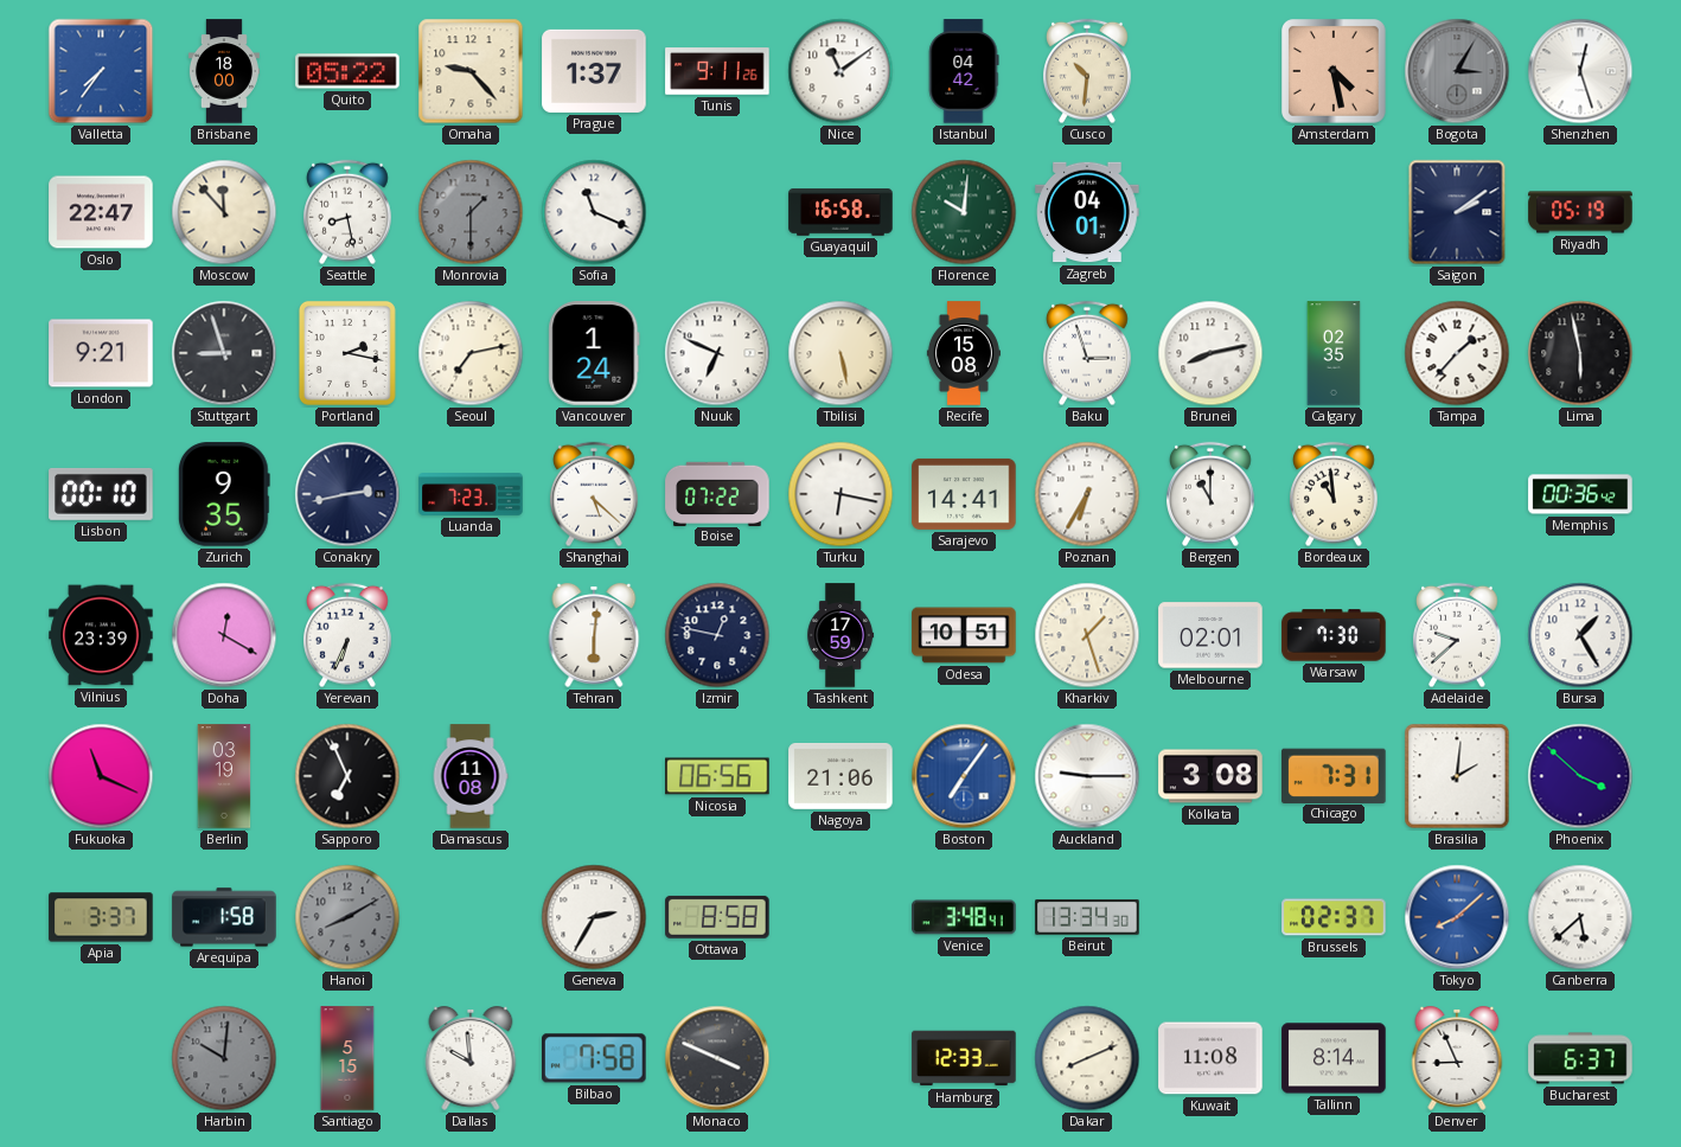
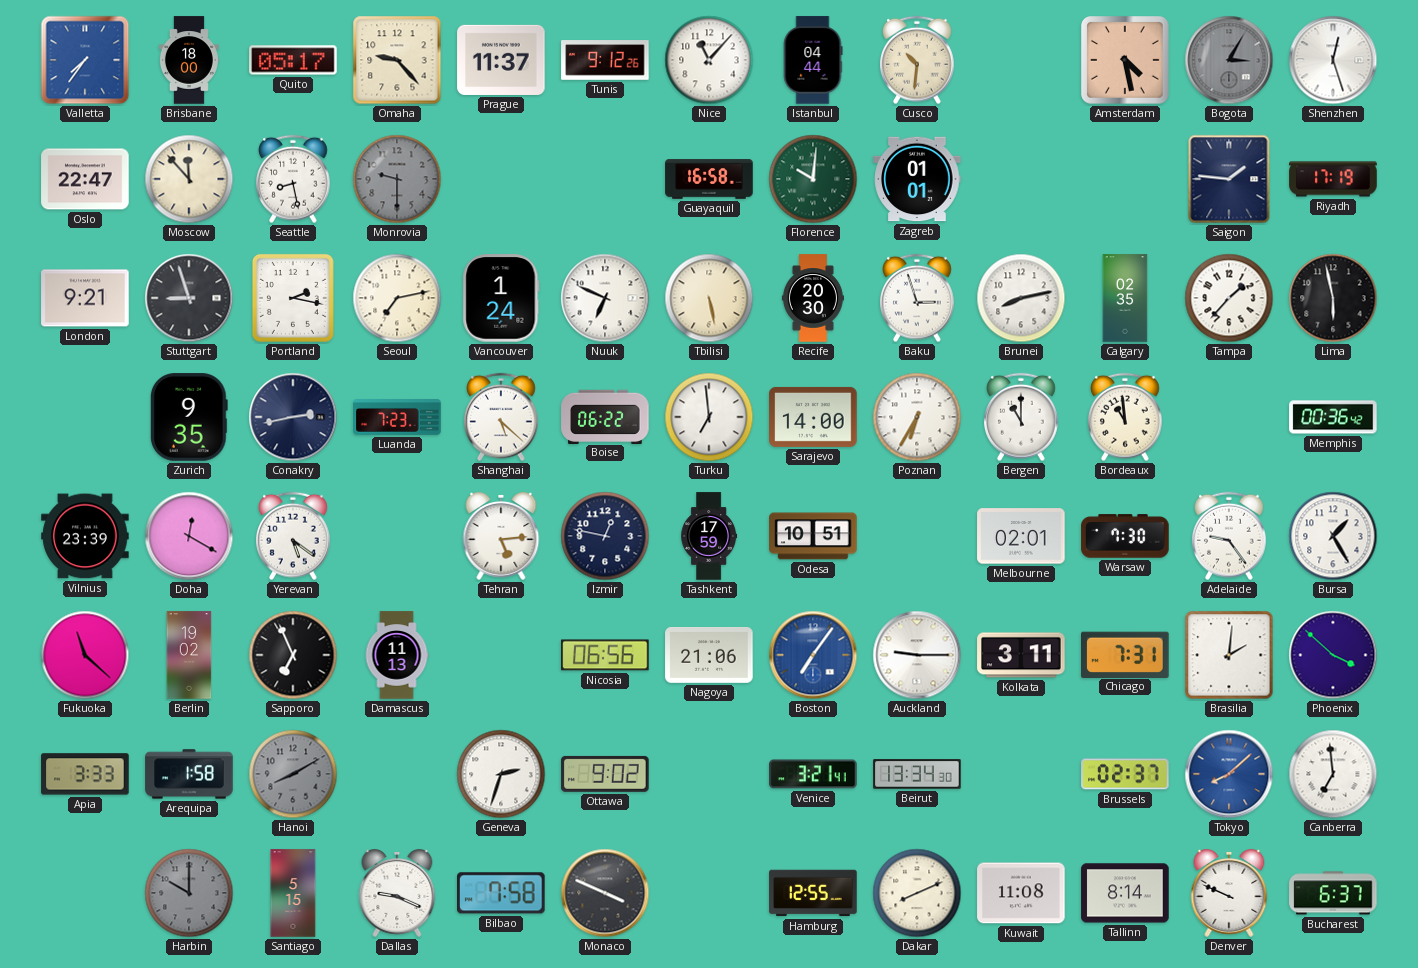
Quito: 05:22 -> 05:17
Prague: 1:37 -> 11:37
Tunis: 9:11 -> 9:12
Nice: 11:09 -> 11:07
Istanbul: 04:42 -> 04:44
Monrovia: 1:30 -> 9:30
Sofia: 11:19 -> none
Zagreb: 04:01 -> 01:01
Saigon: 2:09 -> 1:46
Riyadh: 05:19 -> 17:19
Recife: 15:08 -> 20:30
Lisbon: 00:10 -> none
Boise: 07:22 -> 06:22
Turku: 6:17 -> 6:59
Sarajevo: 14:41 -> 14:00
Yerevan: 6:34 -> 5:21
Tehran: 6:01 -> 5:14
Kharkiv: 1:27 -> none
Adelaide: 9:38 -> 9:24
Fukuoka: 11:19 -> 11:22
Berlin: 03:19 -> 19:02
Damascus: 11:08 -> 11:13
Kolkata: 3:08 -> 3:11
Apia: 3:37 -> 3:33
Geneva: 2:35 -> 2:33
Ottawa: 8:58 -> 9:02
Venice: 3:48 -> 3:21
Canberra: 5:38 -> 6:59
Harbin: 10:01 -> 10:00
Dallas: 9:59 -> 9:19
Hamburg: 12:33 -> 12:55
Denver: 8:56 -> 9:49
